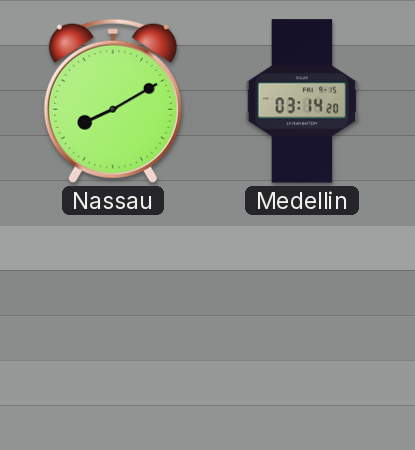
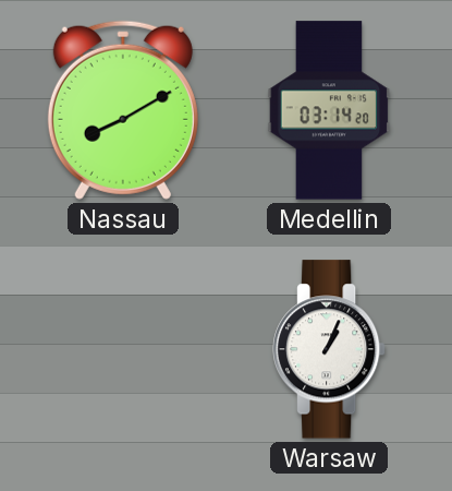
Warsaw: none -> 1:04
